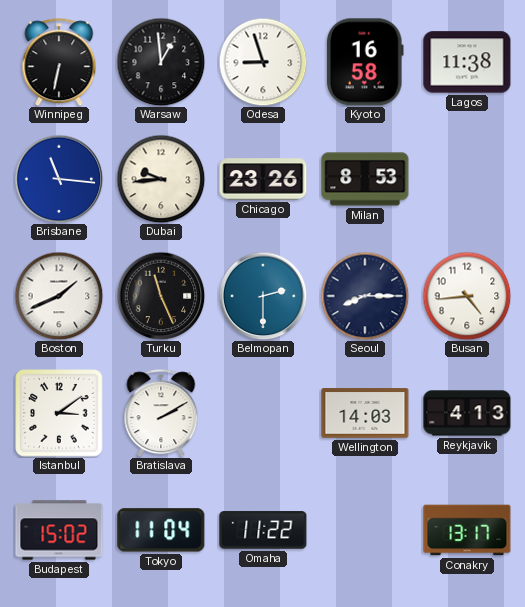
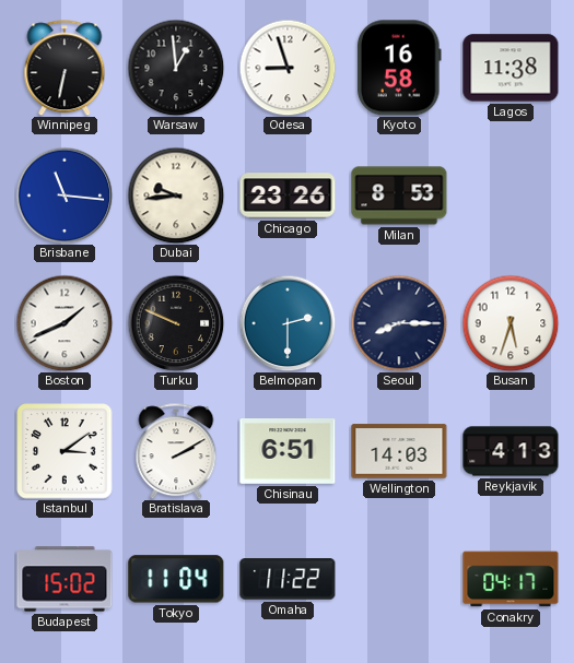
Turku: 11:26 -> 9:49
Busan: 4:44 -> 5:33
Chisinau: none -> 6:51
Conakry: 13:17 -> 04:17
